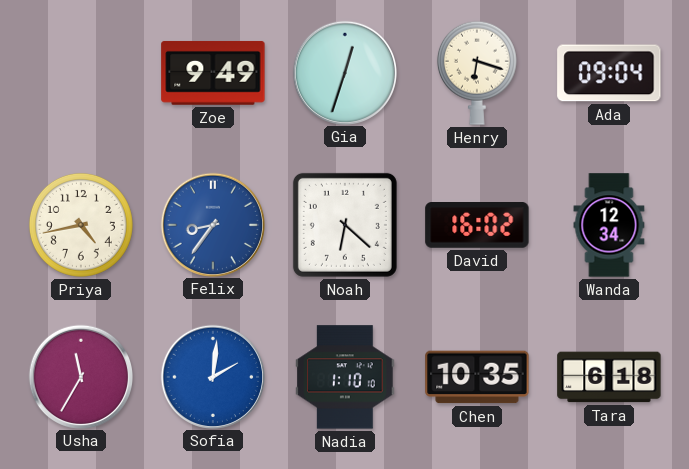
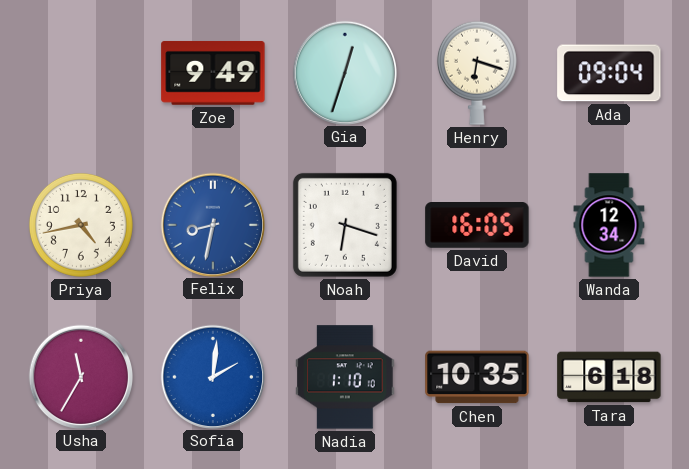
Felix: 8:36 -> 8:32
Noah: 6:22 -> 6:18
David: 16:02 -> 16:05
